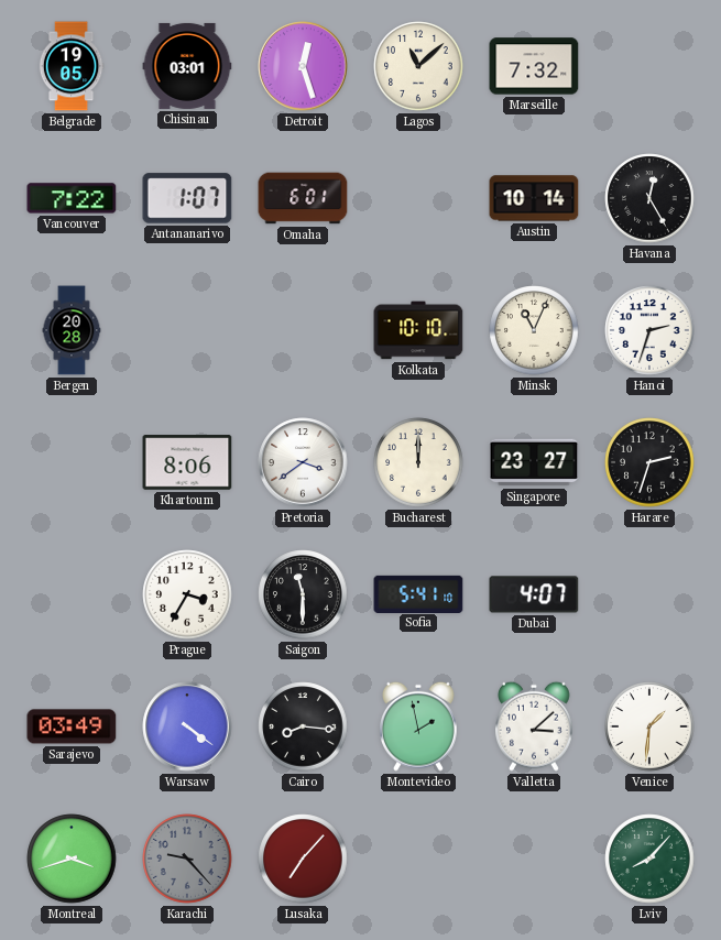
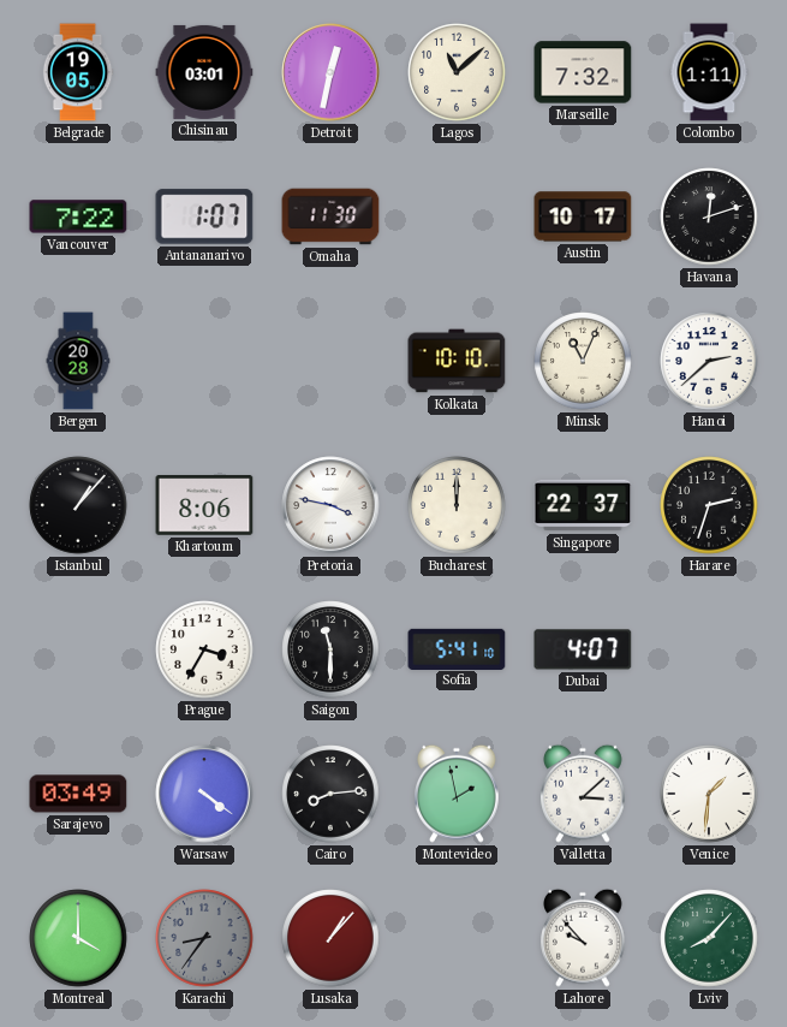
Detroit: 12:27 -> 12:32
Colombo: none -> 1:11
Omaha: 6:01 -> 11:30
Austin: 10:14 -> 10:17
Havana: 12:25 -> 12:12
Hanoi: 2:33 -> 2:38
Istanbul: none -> 1:07
Pretoria: 3:39 -> 3:47
Singapore: 23:27 -> 22:37
Cairo: 8:16 -> 8:14
Montreal: 3:42 -> 4:00
Karachi: 9:23 -> 8:36
Lusaka: 7:07 -> 1:07
Lahore: none -> 9:53
